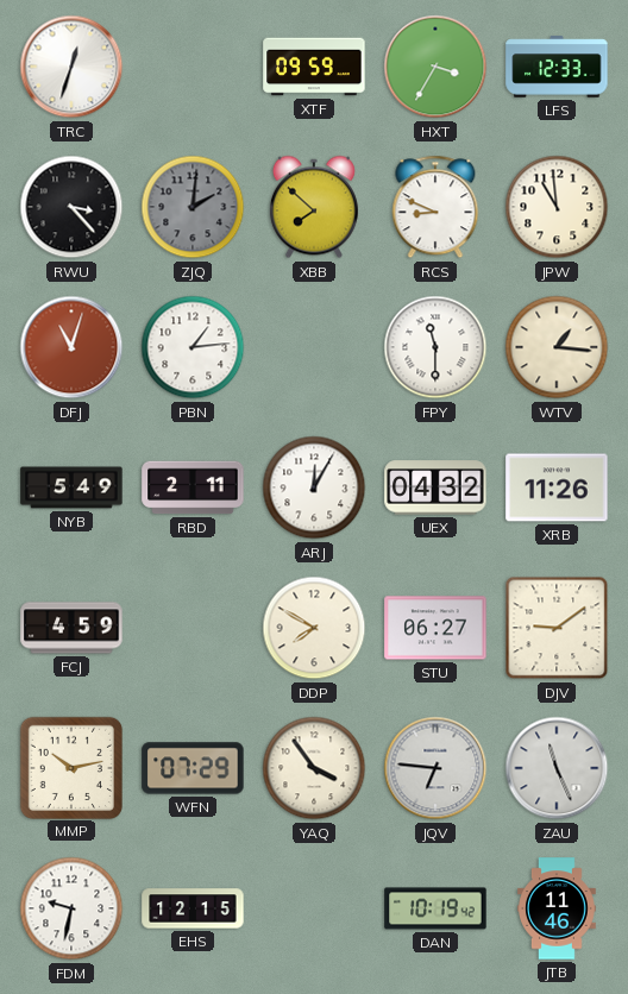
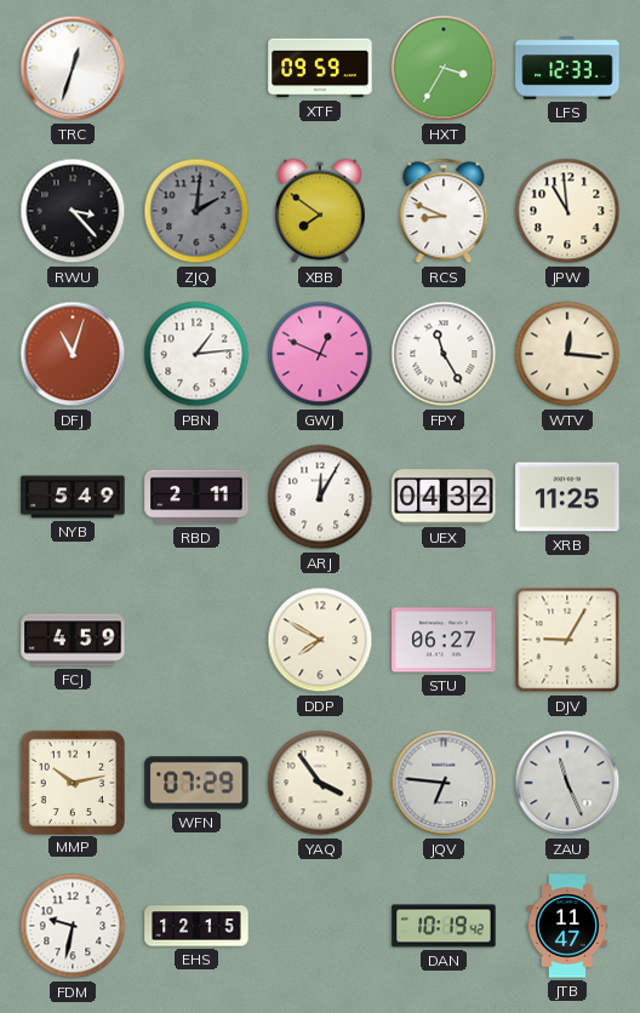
XBB: 7:52 -> 7:51
GWJ: none -> 12:49
FPY: 11:30 -> 11:25
WTV: 1:16 -> 12:16
XRB: 11:26 -> 11:25
DJV: 9:09 -> 9:05
JTB: 11:46 -> 11:47
